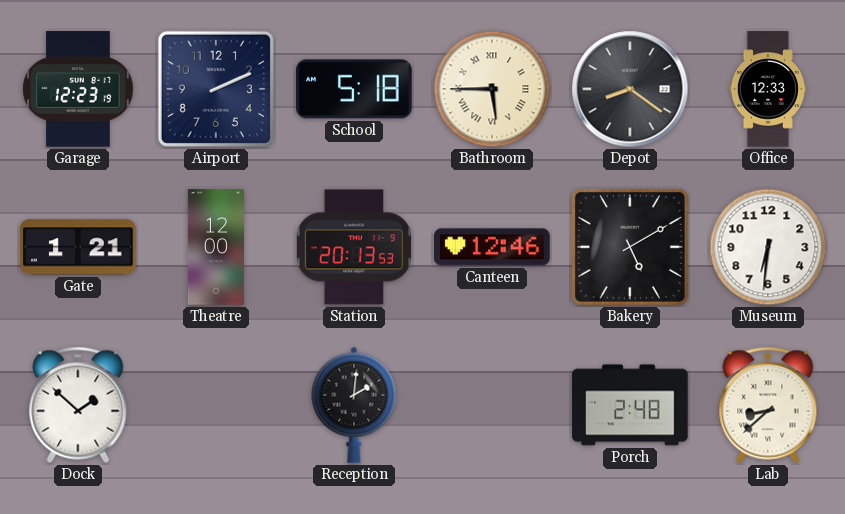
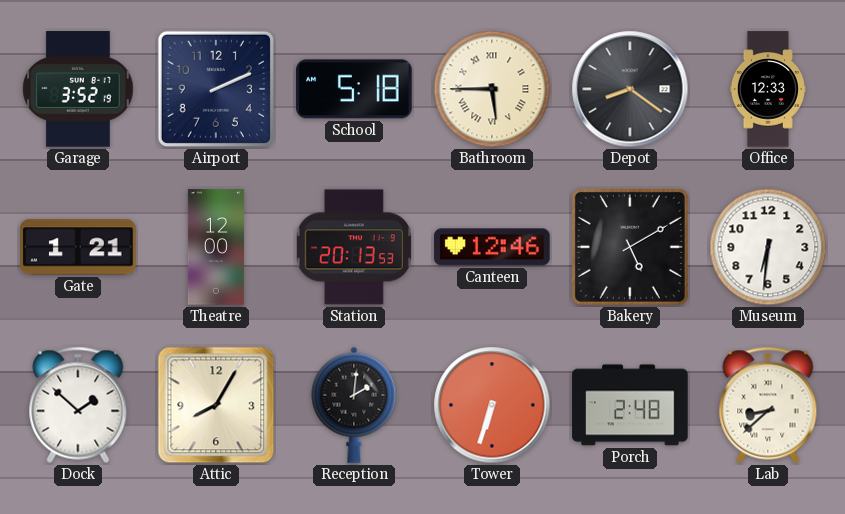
Garage: 12:23 -> 3:52
Attic: none -> 8:05
Tower: none -> 6:33
